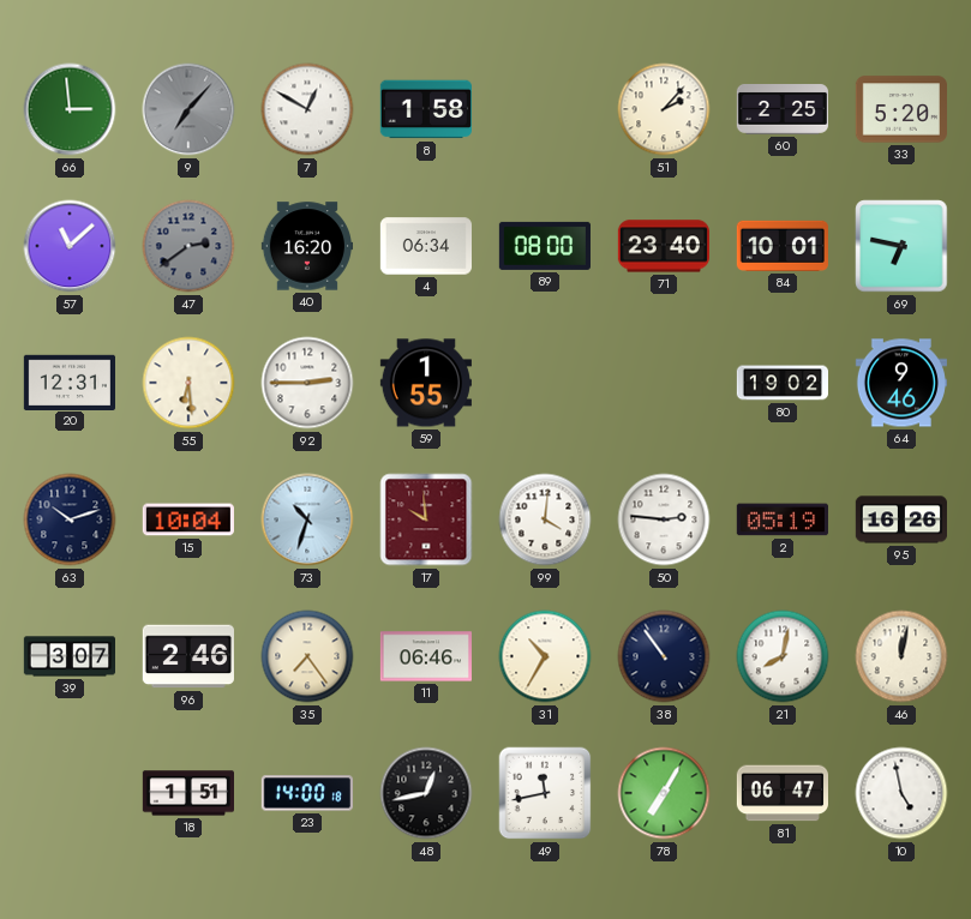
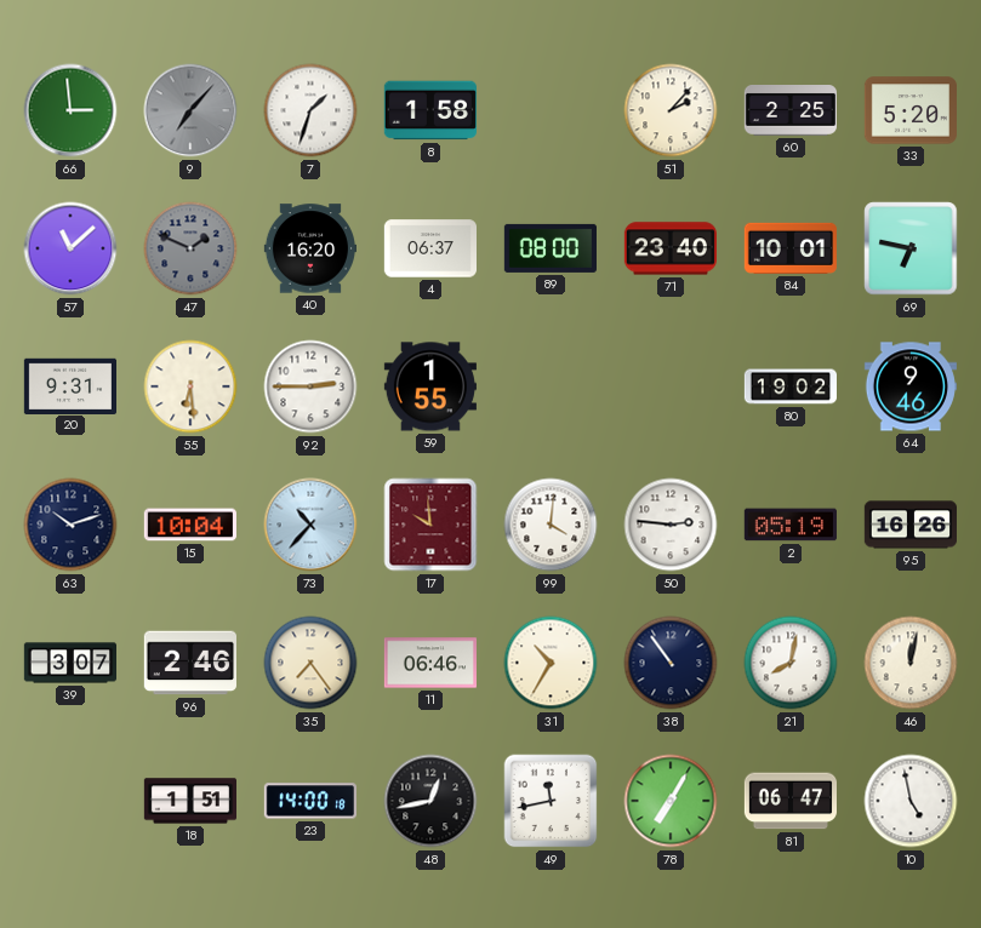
7: 12:50 -> 1:33
47: 2:39 -> 1:49
4: 06:34 -> 06:37
20: 12:31 -> 9:31
73: 10:33 -> 10:37
